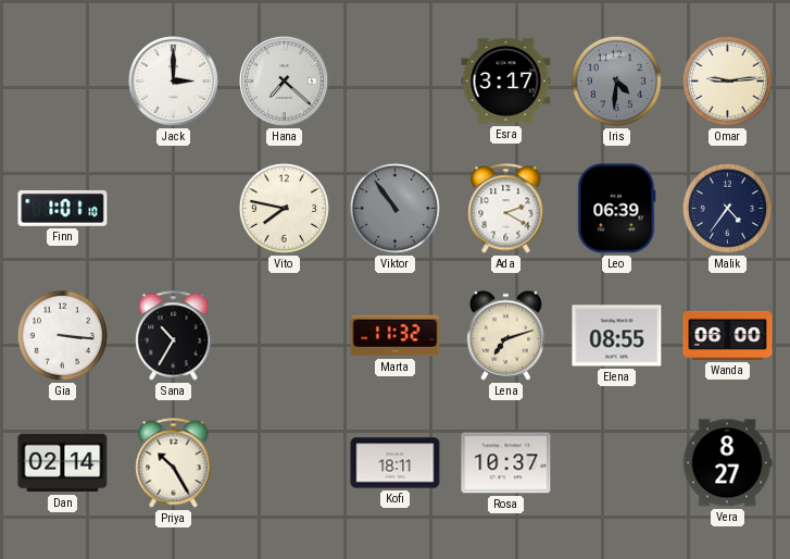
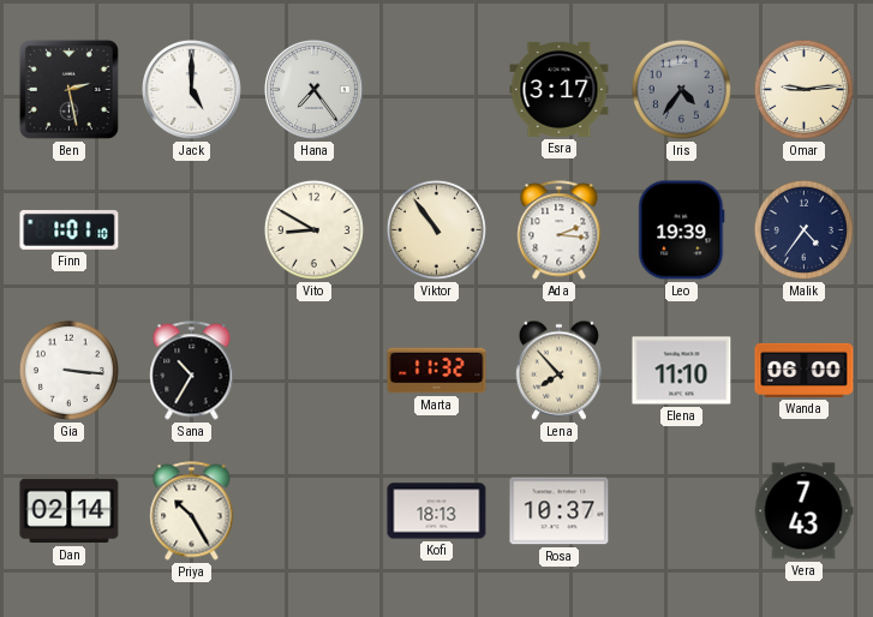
Ben: none -> 2:28
Jack: 3:00 -> 5:00
Hana: 7:22 -> 7:24
Iris: 4:31 -> 4:36
Vito: 7:47 -> 8:50
Viktor dial: grey -> cream
Ada: 2:20 -> 2:16
Leo: 06:39 -> 19:39
Lena: 7:12 -> 7:53
Elena: 08:55 -> 11:10
Kofi: 18:11 -> 18:13
Vera: 8:27 -> 7:43
